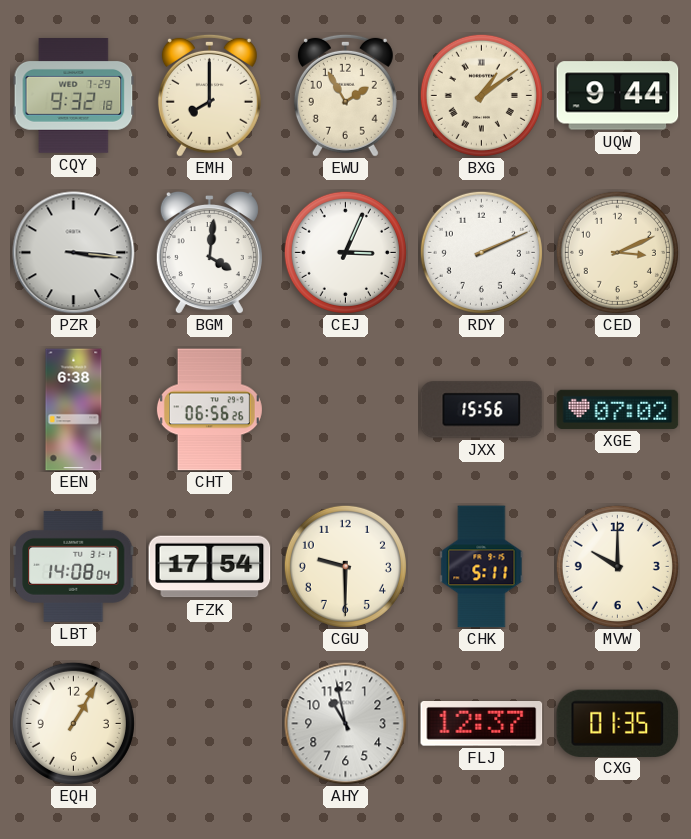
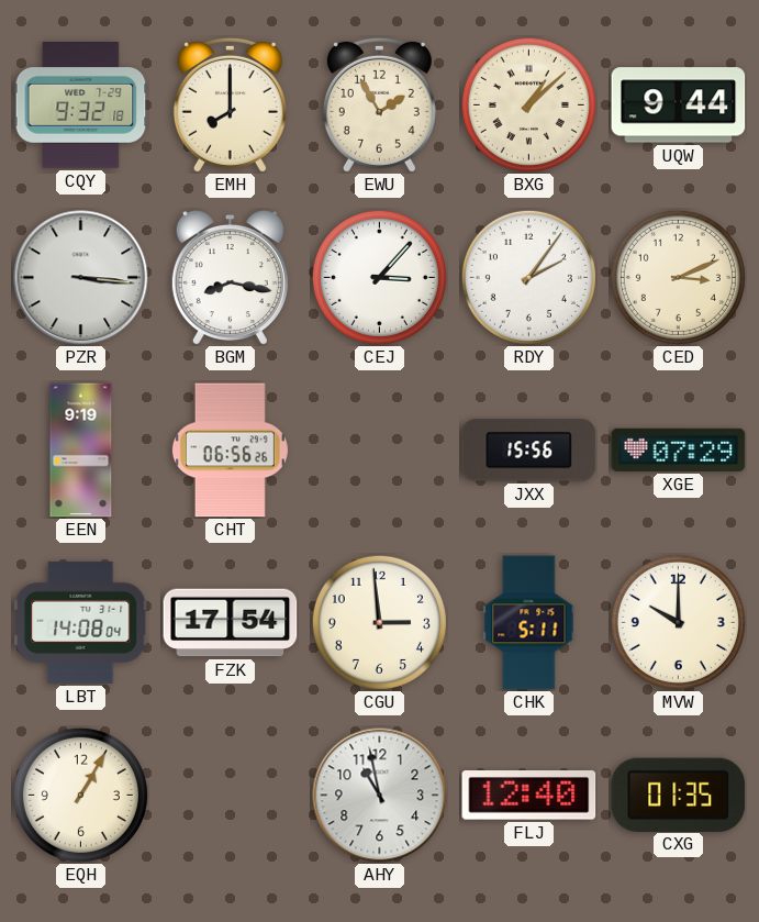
BXG: 1:09 -> 1:08
BGM: 4:01 -> 8:17
CEJ: 3:04 -> 3:07
RDY: 2:11 -> 2:06
EEN: 6:38 -> 9:19
XGE: 07:02 -> 07:29
CGU: 9:30 -> 2:59
FLJ: 12:37 -> 12:40
